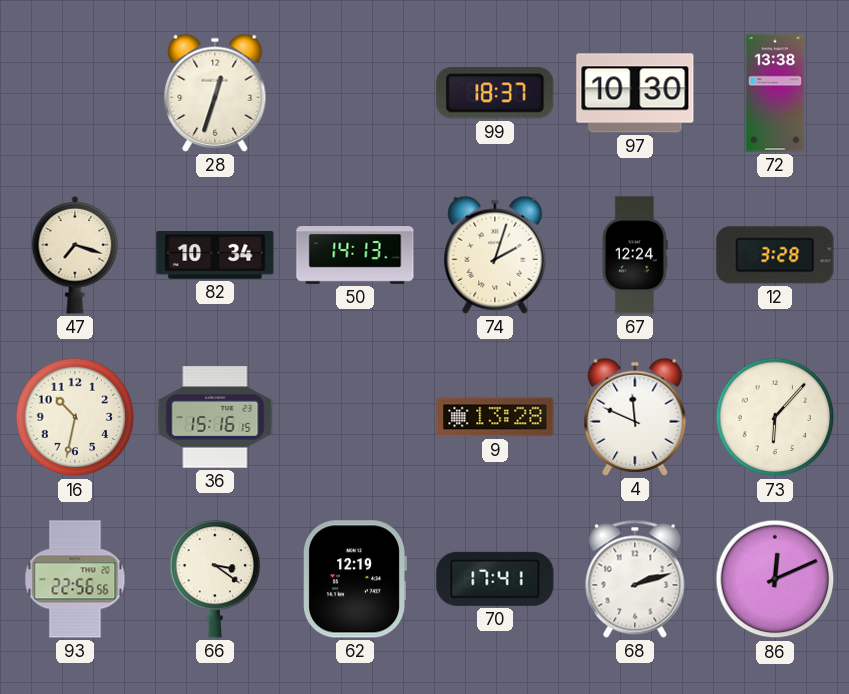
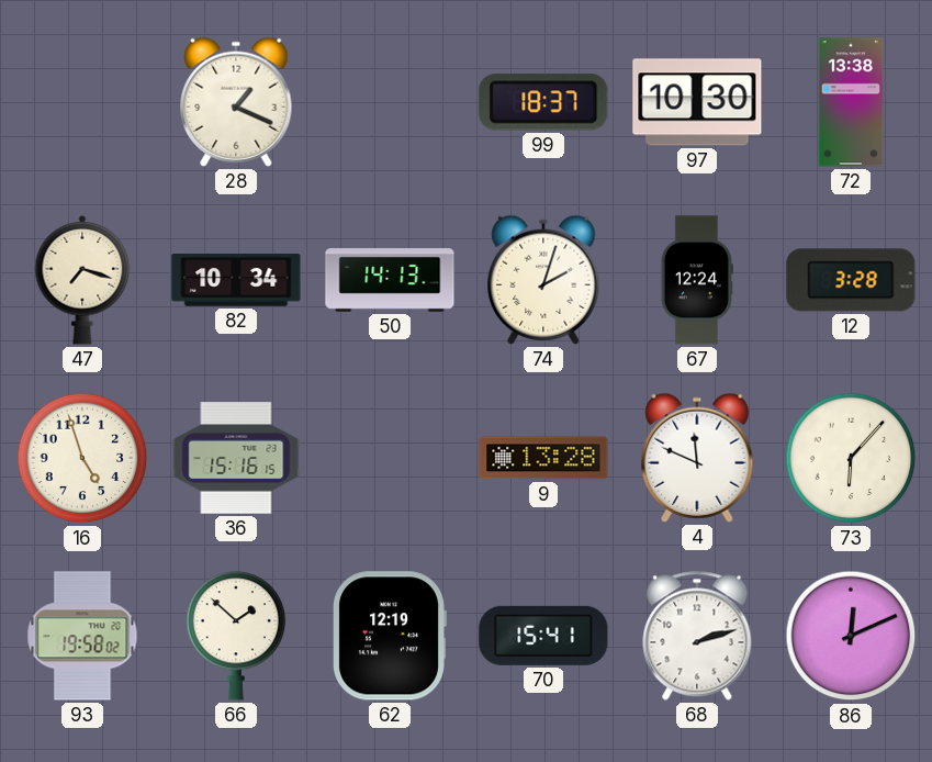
28: 12:33 -> 1:19
16: 10:32 -> 4:57
93: 22:56 -> 19:58
66: 3:21 -> 1:52
70: 17:41 -> 15:41
